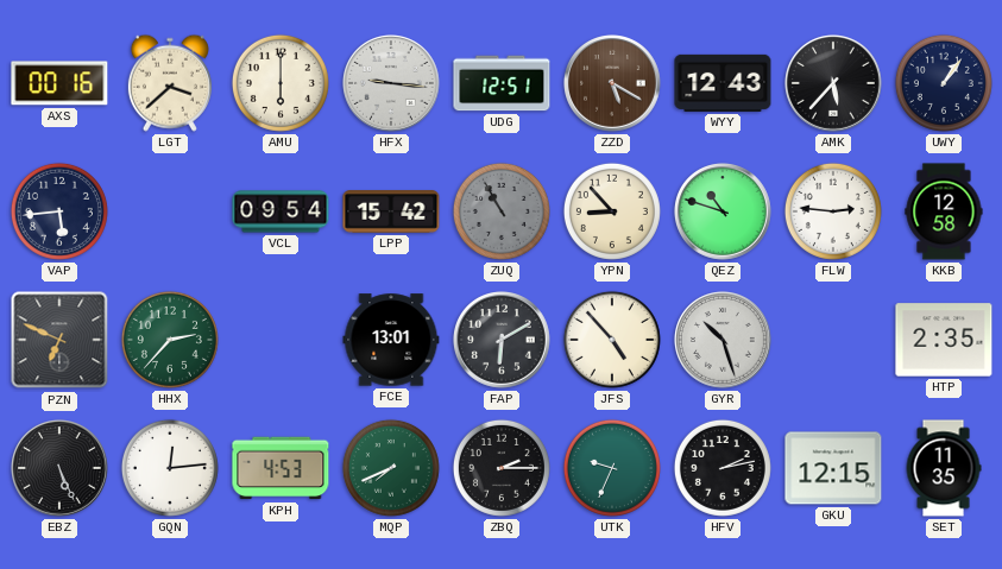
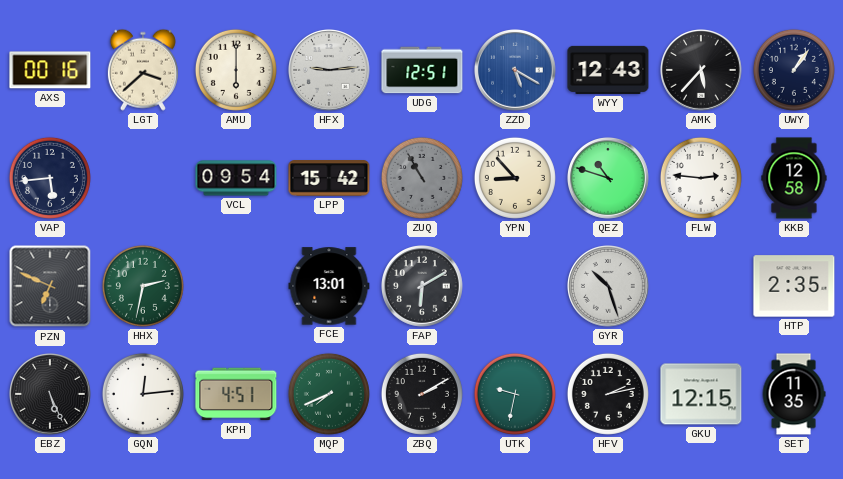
HFX: 9:16 -> 9:14
ZZD dial: brown -> blue
HHX: 2:37 -> 2:32
JFS: 4:53 -> none
KPH: 4:53 -> 4:51
ZBQ: 2:15 -> 2:10
UTK: 9:34 -> 9:32
